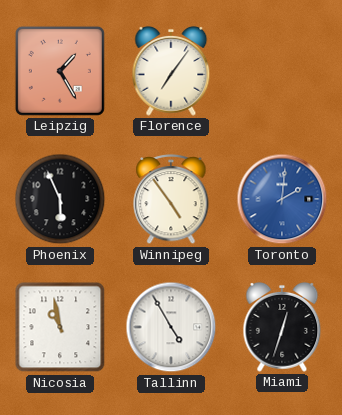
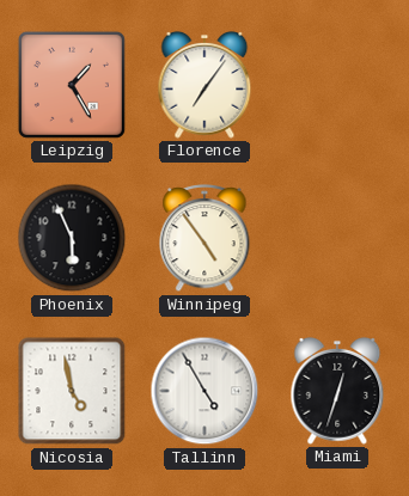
Toronto: 2:01 -> none
Nicosia: 10:58 -> 4:58
